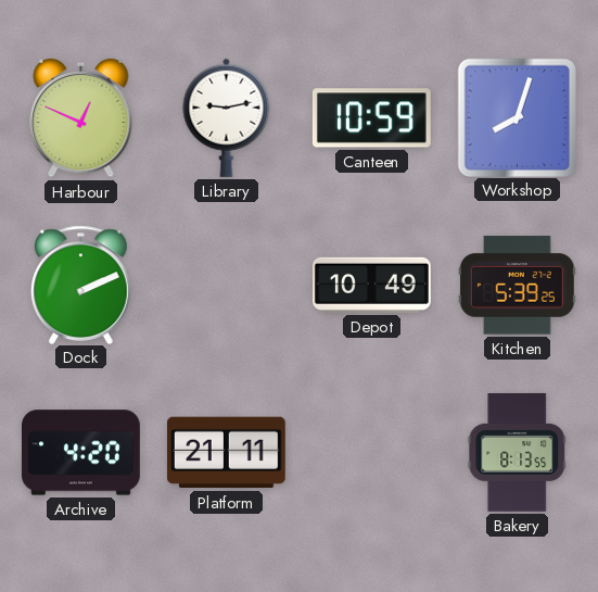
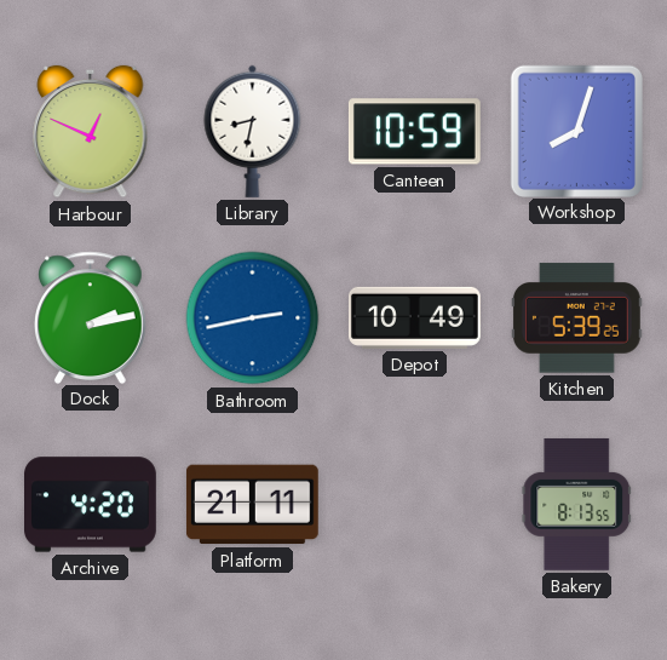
Library: 9:13 -> 8:32
Dock: 2:11 -> 2:13
Bathroom: none -> 2:43
